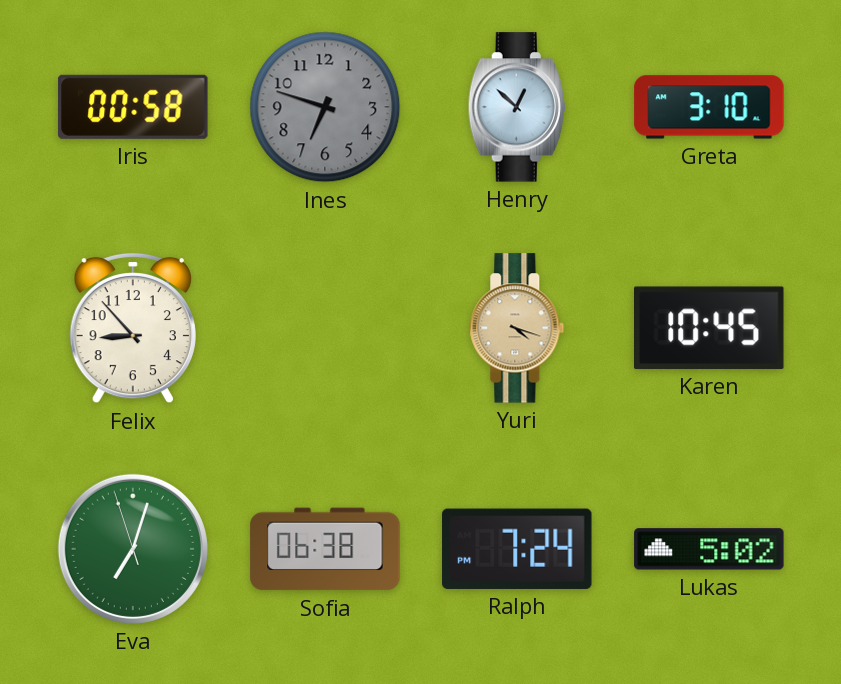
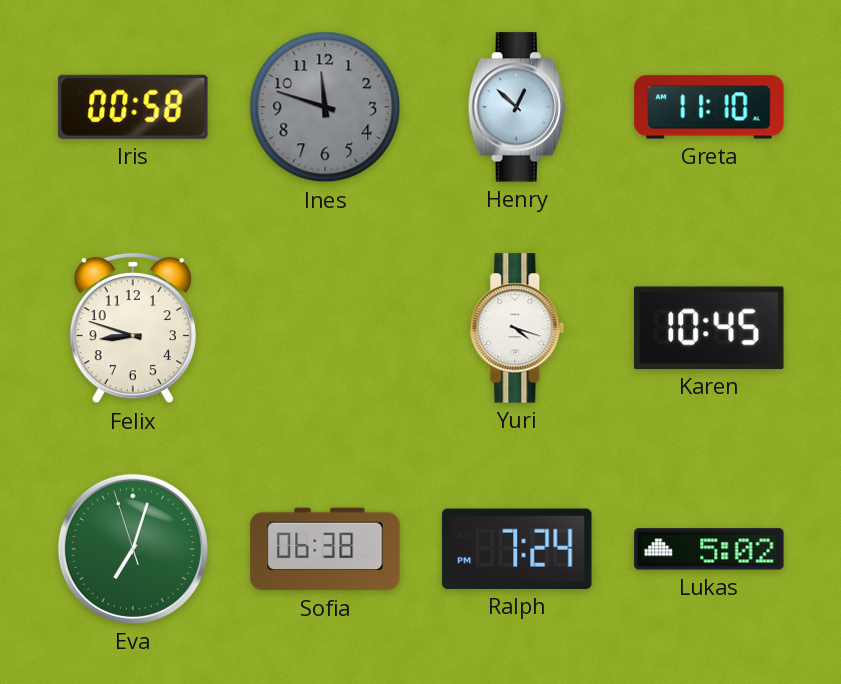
Ines: 6:48 -> 11:48
Greta: 3:10 -> 11:10
Felix: 8:53 -> 8:48
Yuri dial: champagne -> white
